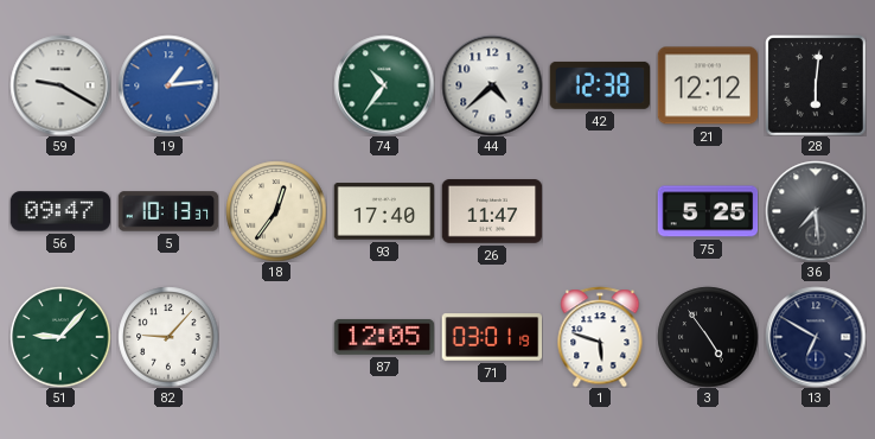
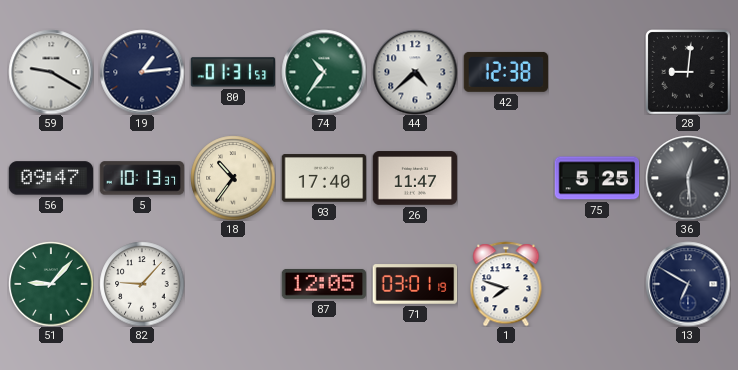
19 dial: blue -> navy
80: none -> 01:31
21: 12:12 -> none
28: 6:01 -> 9:01
18: 12:36 -> 10:36
36: 7:29 -> 12:29
1: 5:48 -> 7:48
3: 4:54 -> none
